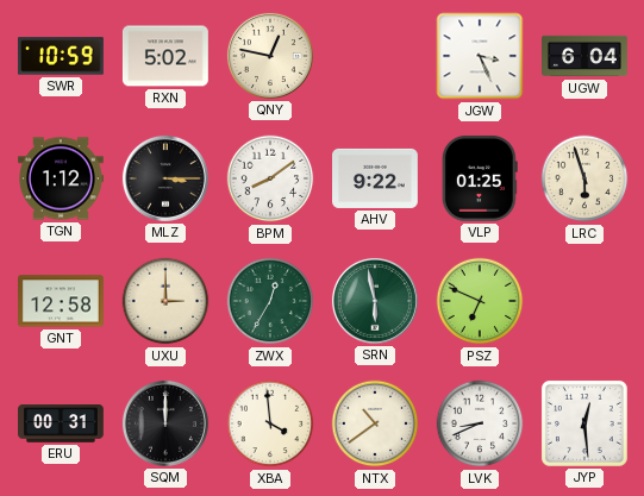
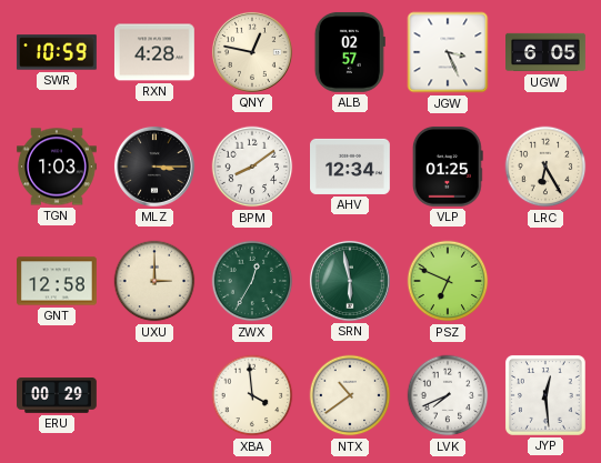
RXN: 5:02 -> 4:28
ALB: none -> 02:57
UGW: 6:04 -> 6:05
TGN: 1:12 -> 1:03
AHV: 9:22 -> 12:34
LRC: 5:57 -> 6:25
ERU: 00:31 -> 00:29
SQM: 12:00 -> none
LVK: 8:41 -> 7:41
